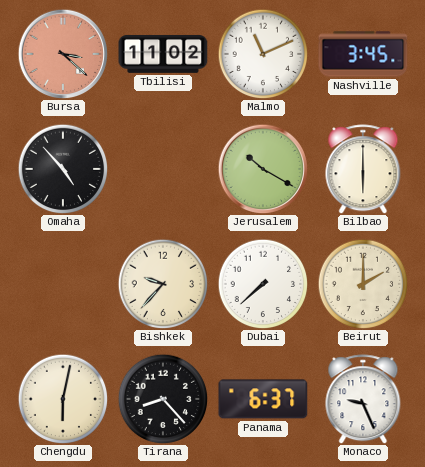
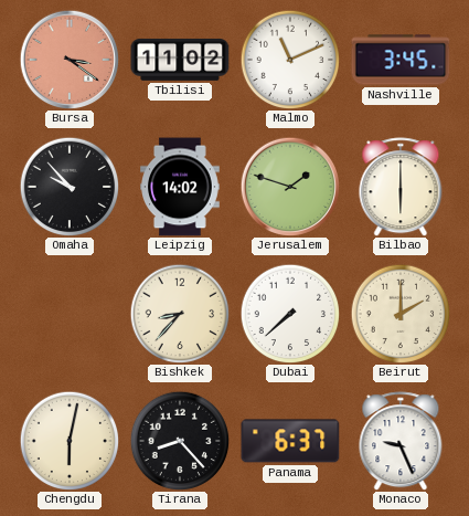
Bursa: 3:22 -> 3:21
Omaha: 4:53 -> 9:53
Leipzig: none -> 14:02
Jerusalem: 10:20 -> 1:48
Bishkek: 9:37 -> 8:37
